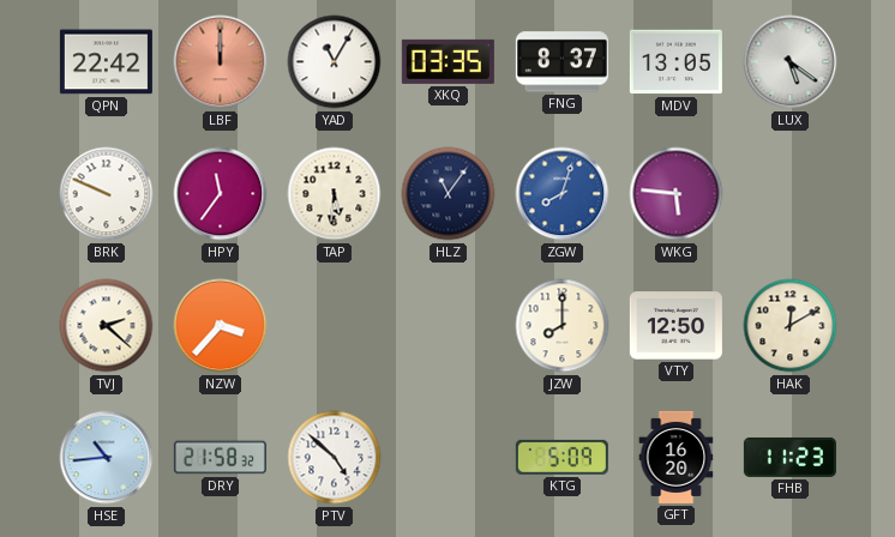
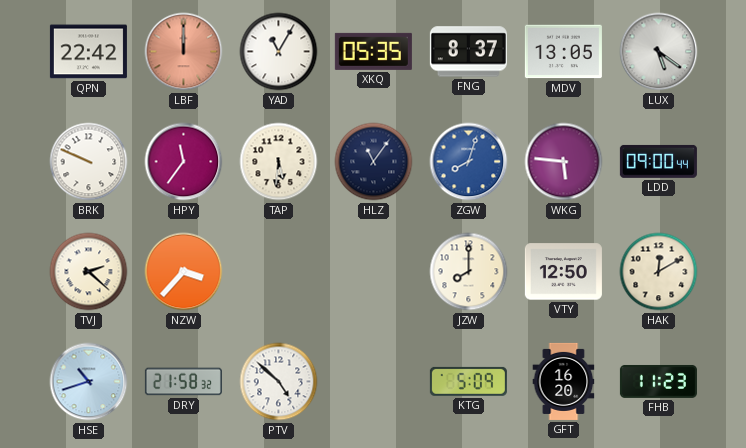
XKQ: 03:35 -> 05:35
LDD: none -> 09:00
HSE: 10:44 -> 10:42
